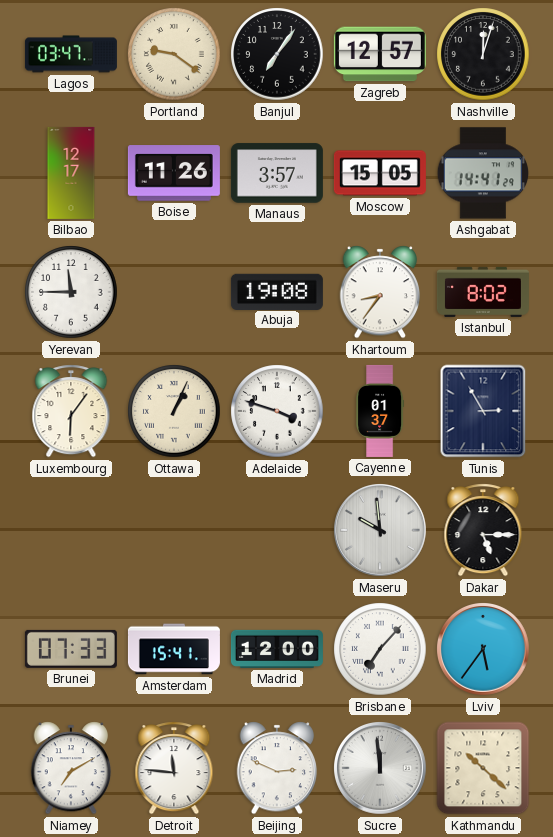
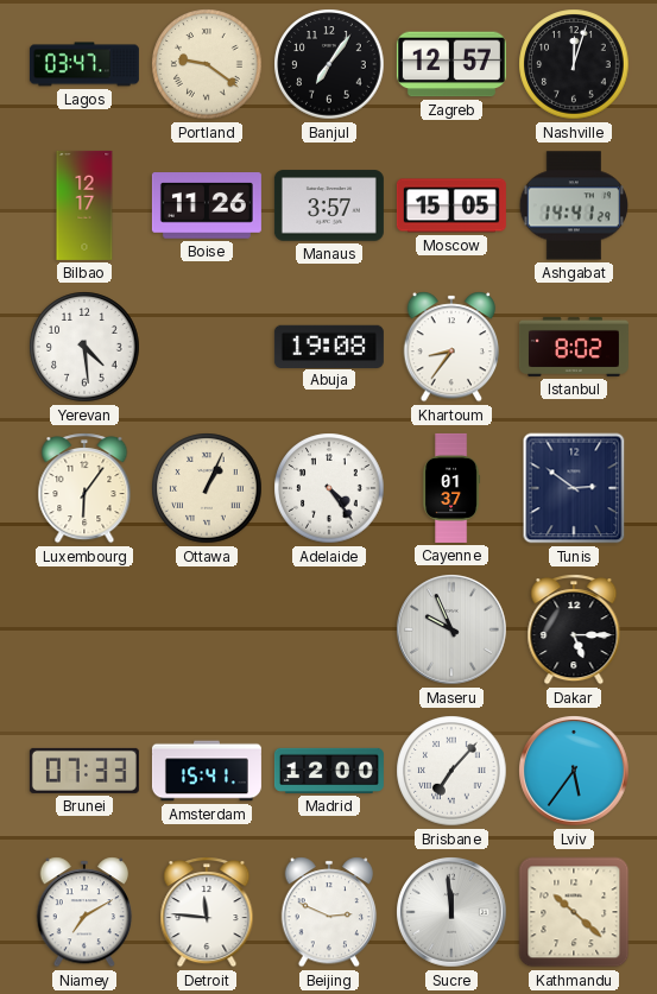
Yerevan: 11:45 -> 4:29
Adelaide: 3:48 -> 4:24
Tunis: 2:55 -> 2:51
Maseru: 9:59 -> 9:56
